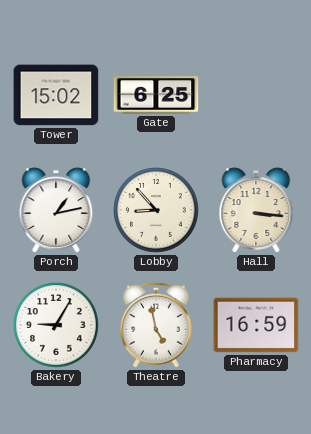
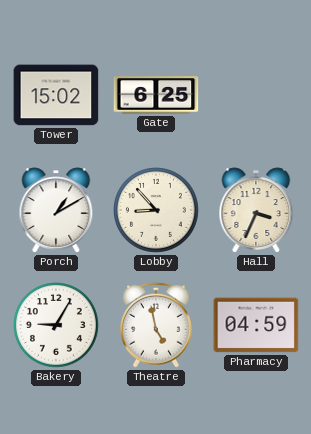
Porch: 1:13 -> 1:10
Hall: 3:16 -> 3:34
Pharmacy: 16:59 -> 04:59
